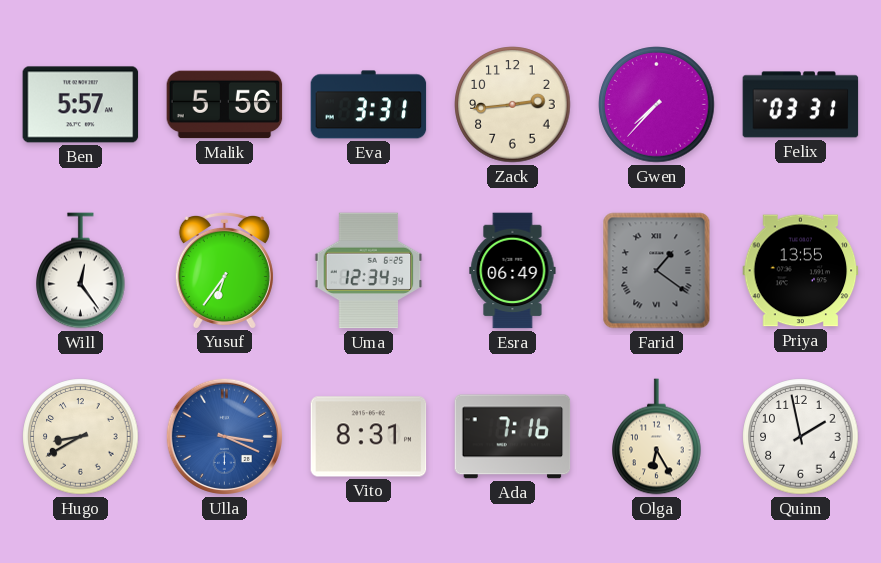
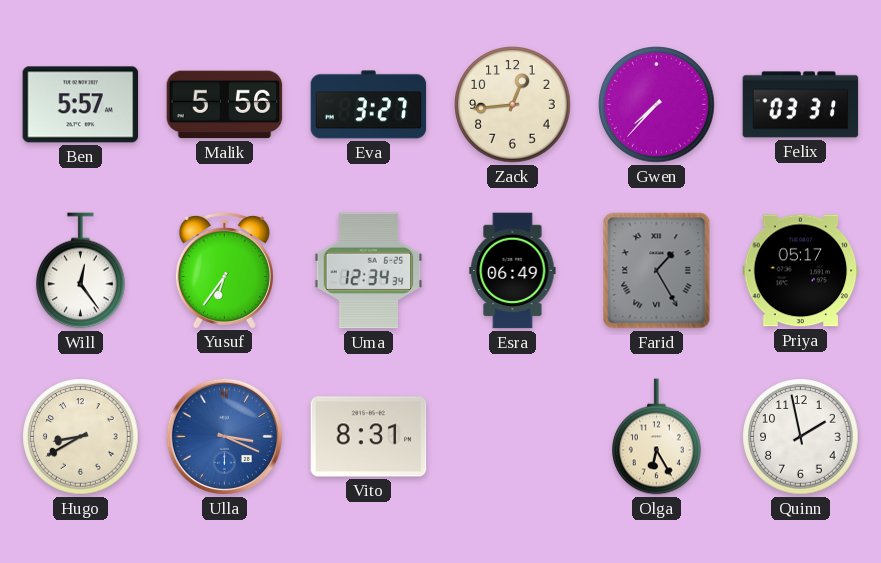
Eva: 3:31 -> 3:27
Zack: 2:44 -> 12:44
Farid: 1:21 -> 1:25
Priya: 13:55 -> 05:17
Ada: 7:16 -> none
